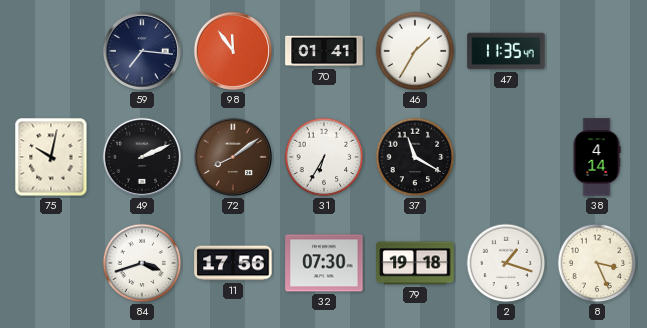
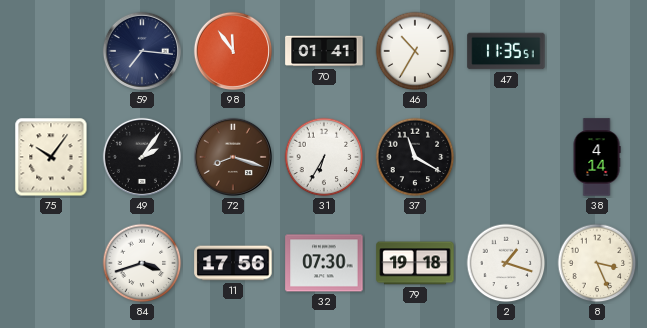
46: 1:35 -> 10:35
47: 11:35:47 -> 11:35:51
75: 10:02 -> 10:06
49: 2:11 -> 2:06
72: 8:09 -> 8:18
